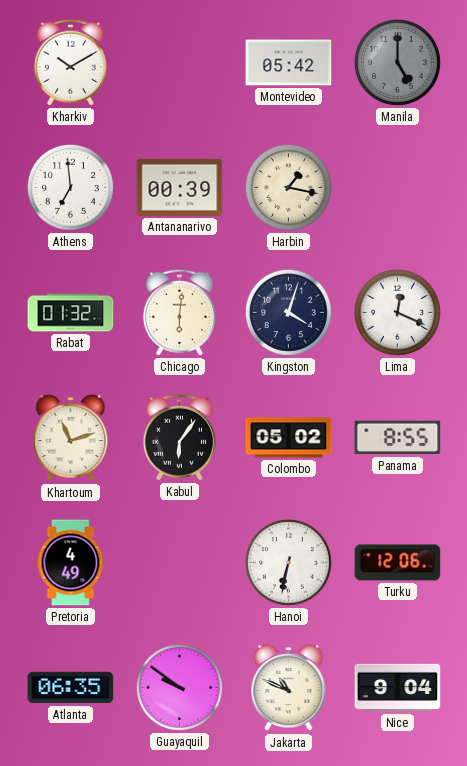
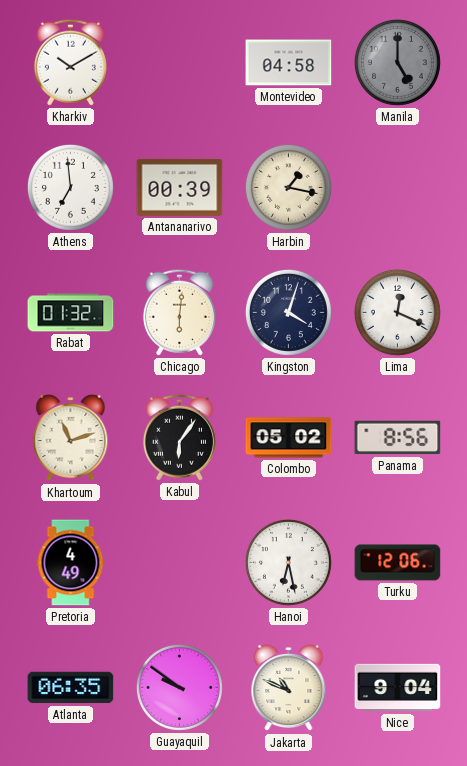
Montevideo: 05:42 -> 04:58
Panama: 8:55 -> 8:56
Hanoi: 6:32 -> 6:28
